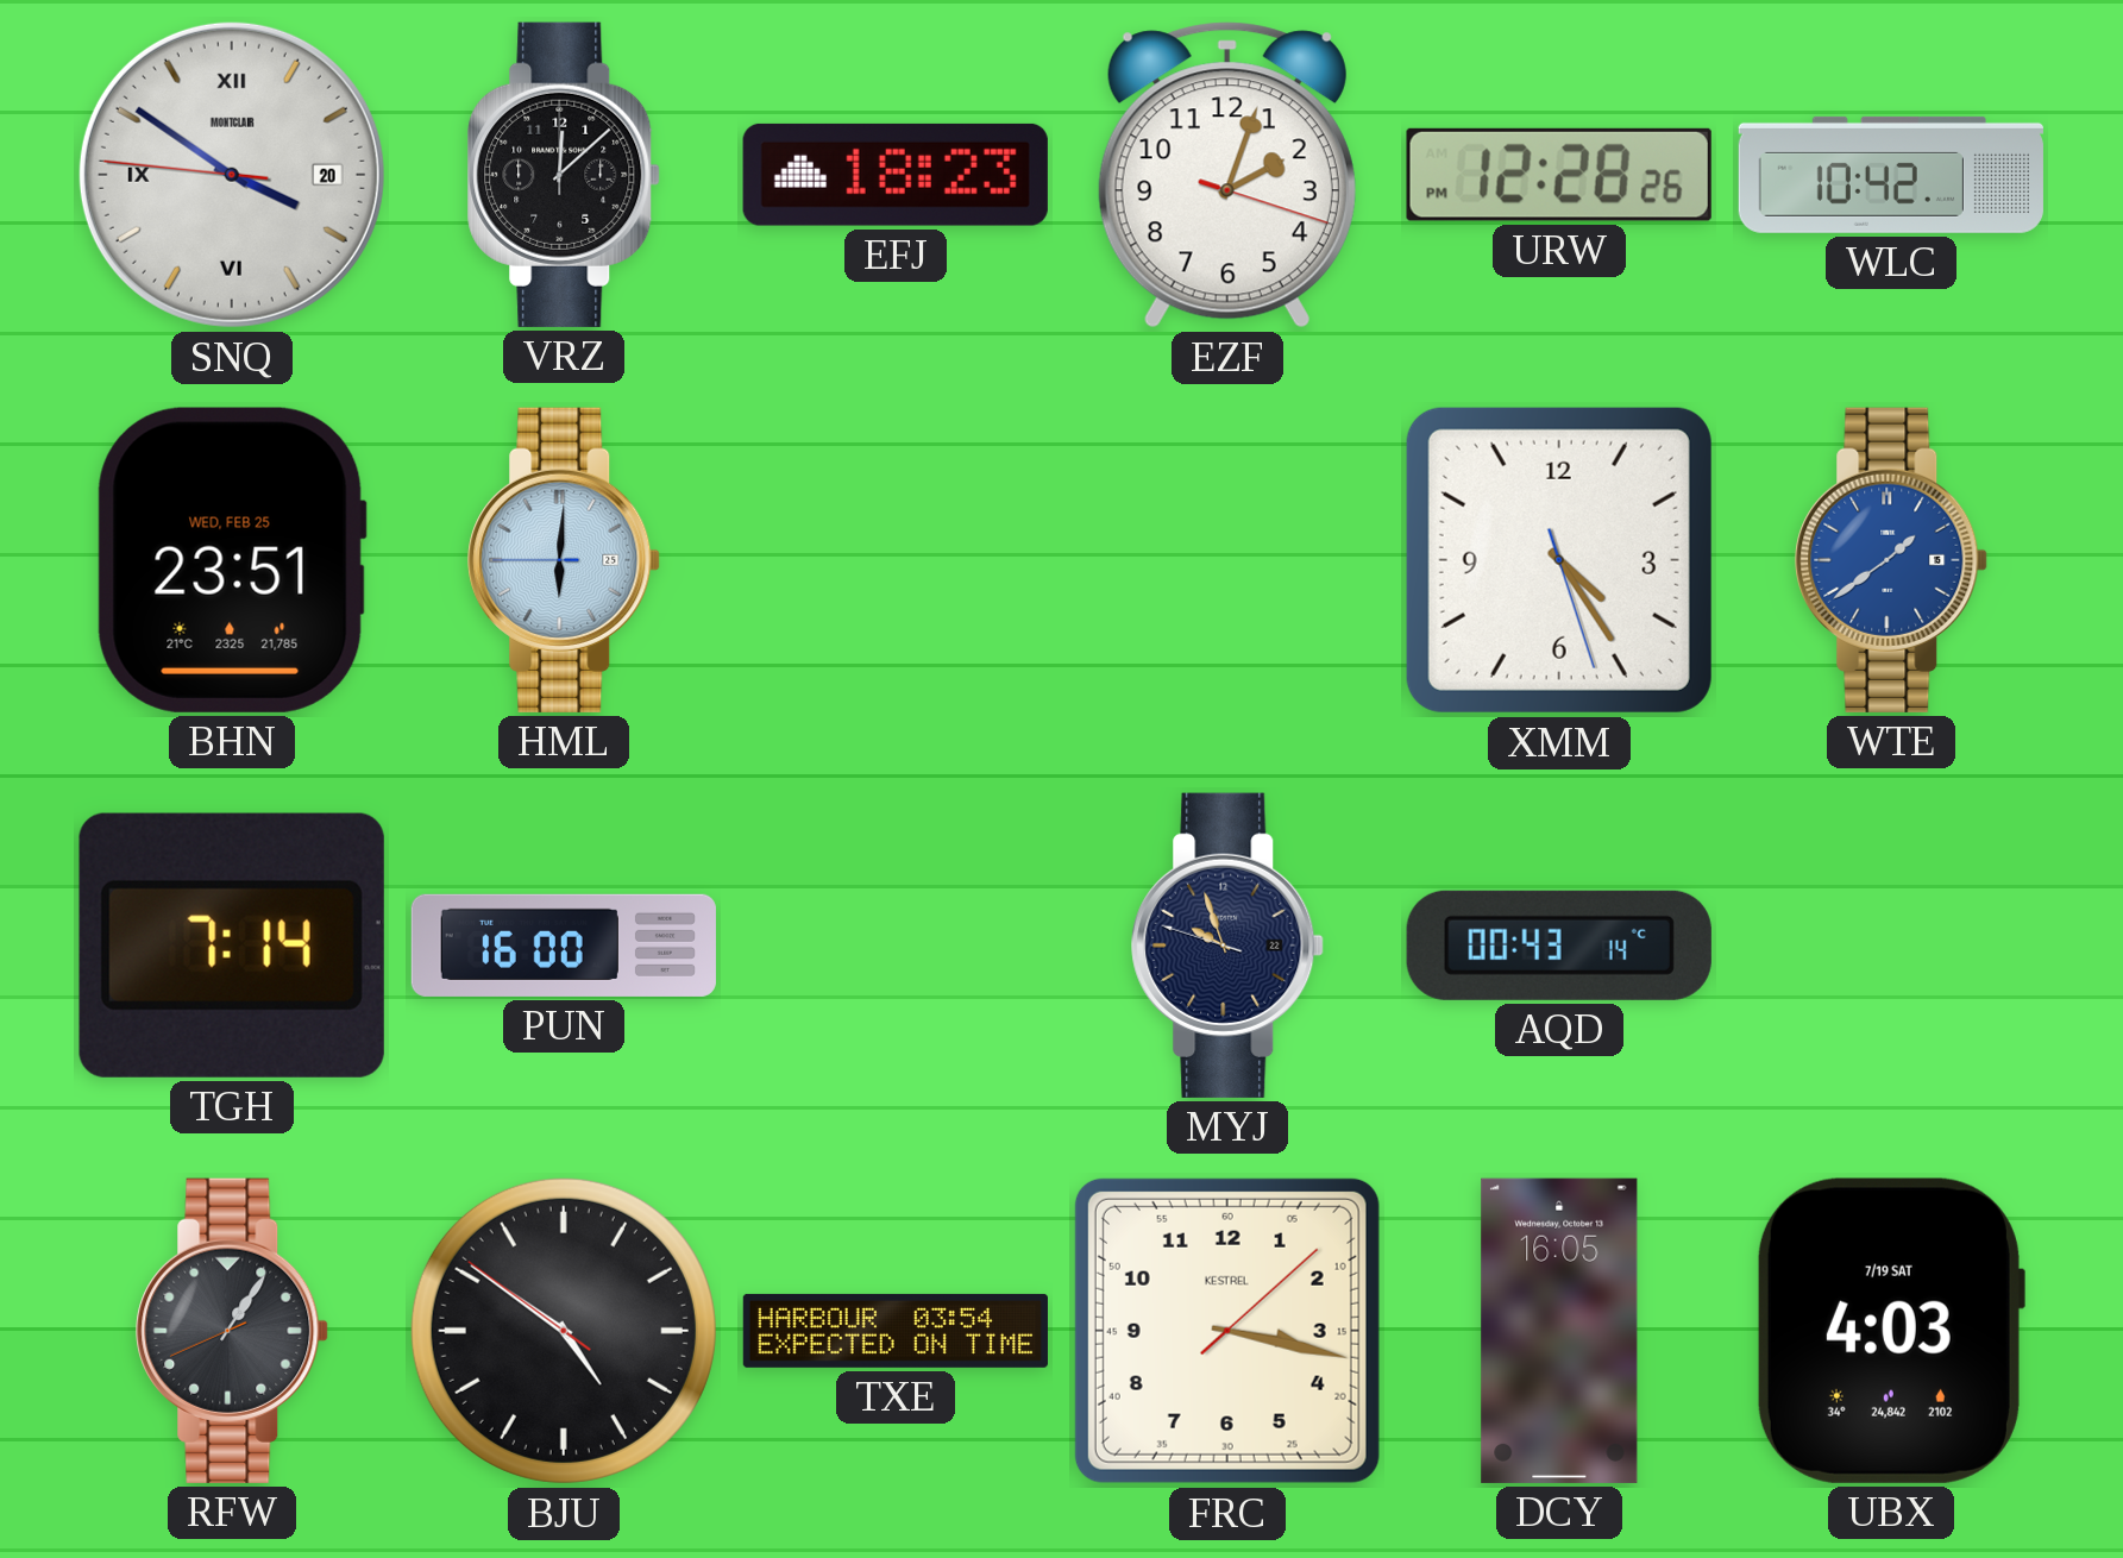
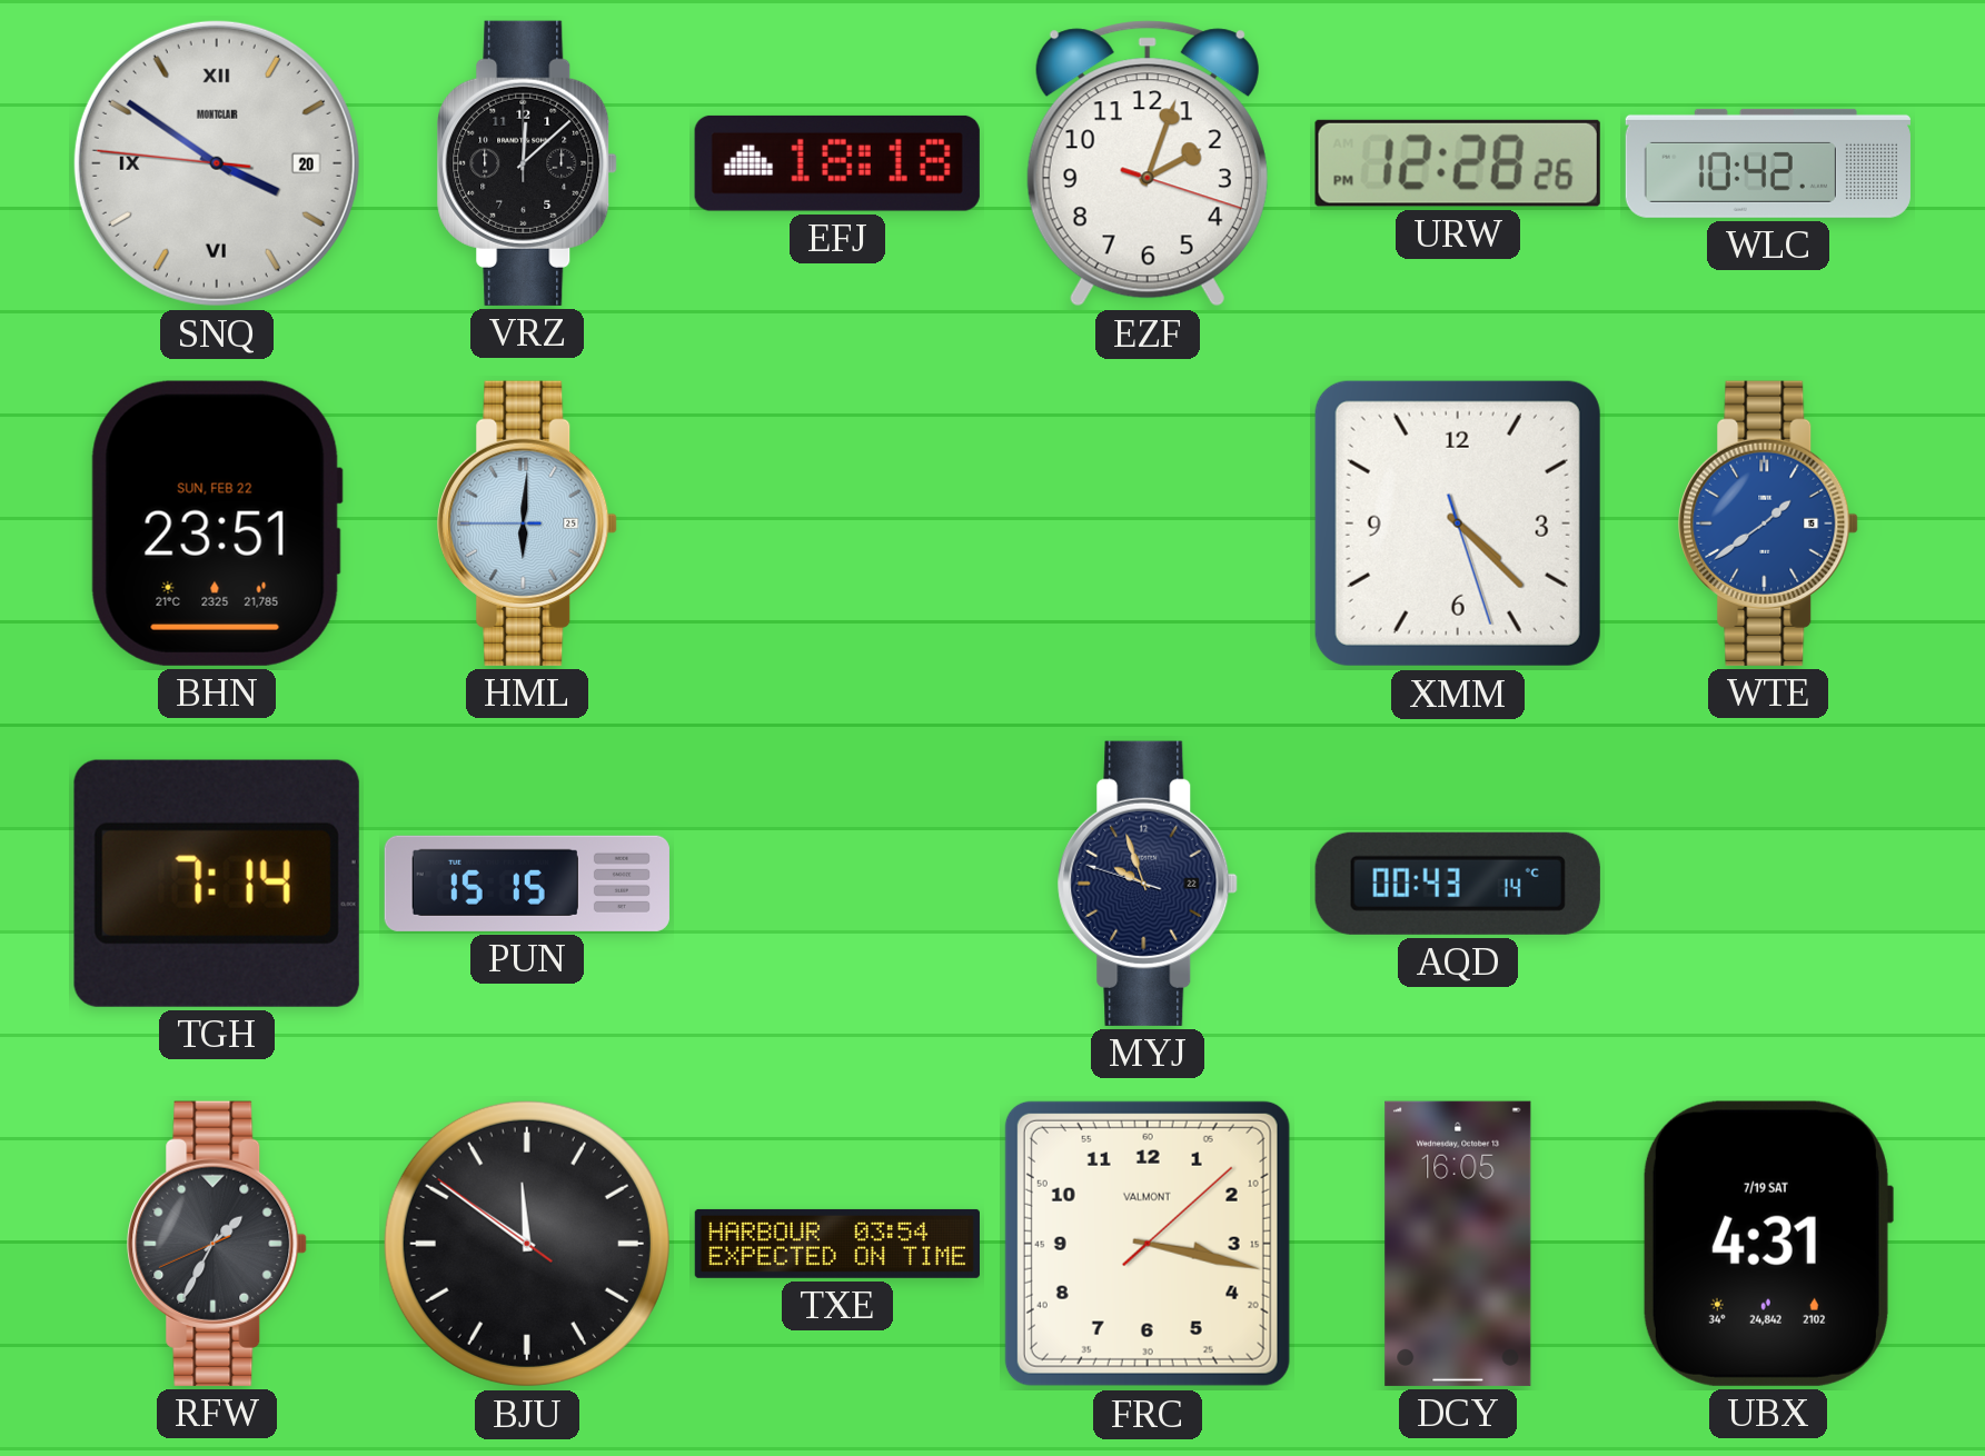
EFJ: 18:23 -> 18:18
BHN date: WED, FEB 25 -> SUN, FEB 22
XMM: 4:24 -> 4:22
PUN: 16:00 -> 15:15
RFW: 1:05 -> 1:34
BJU: 4:50 -> 11:50
FRC brand: KESTREL -> VALMONT
UBX: 4:03 -> 4:31
